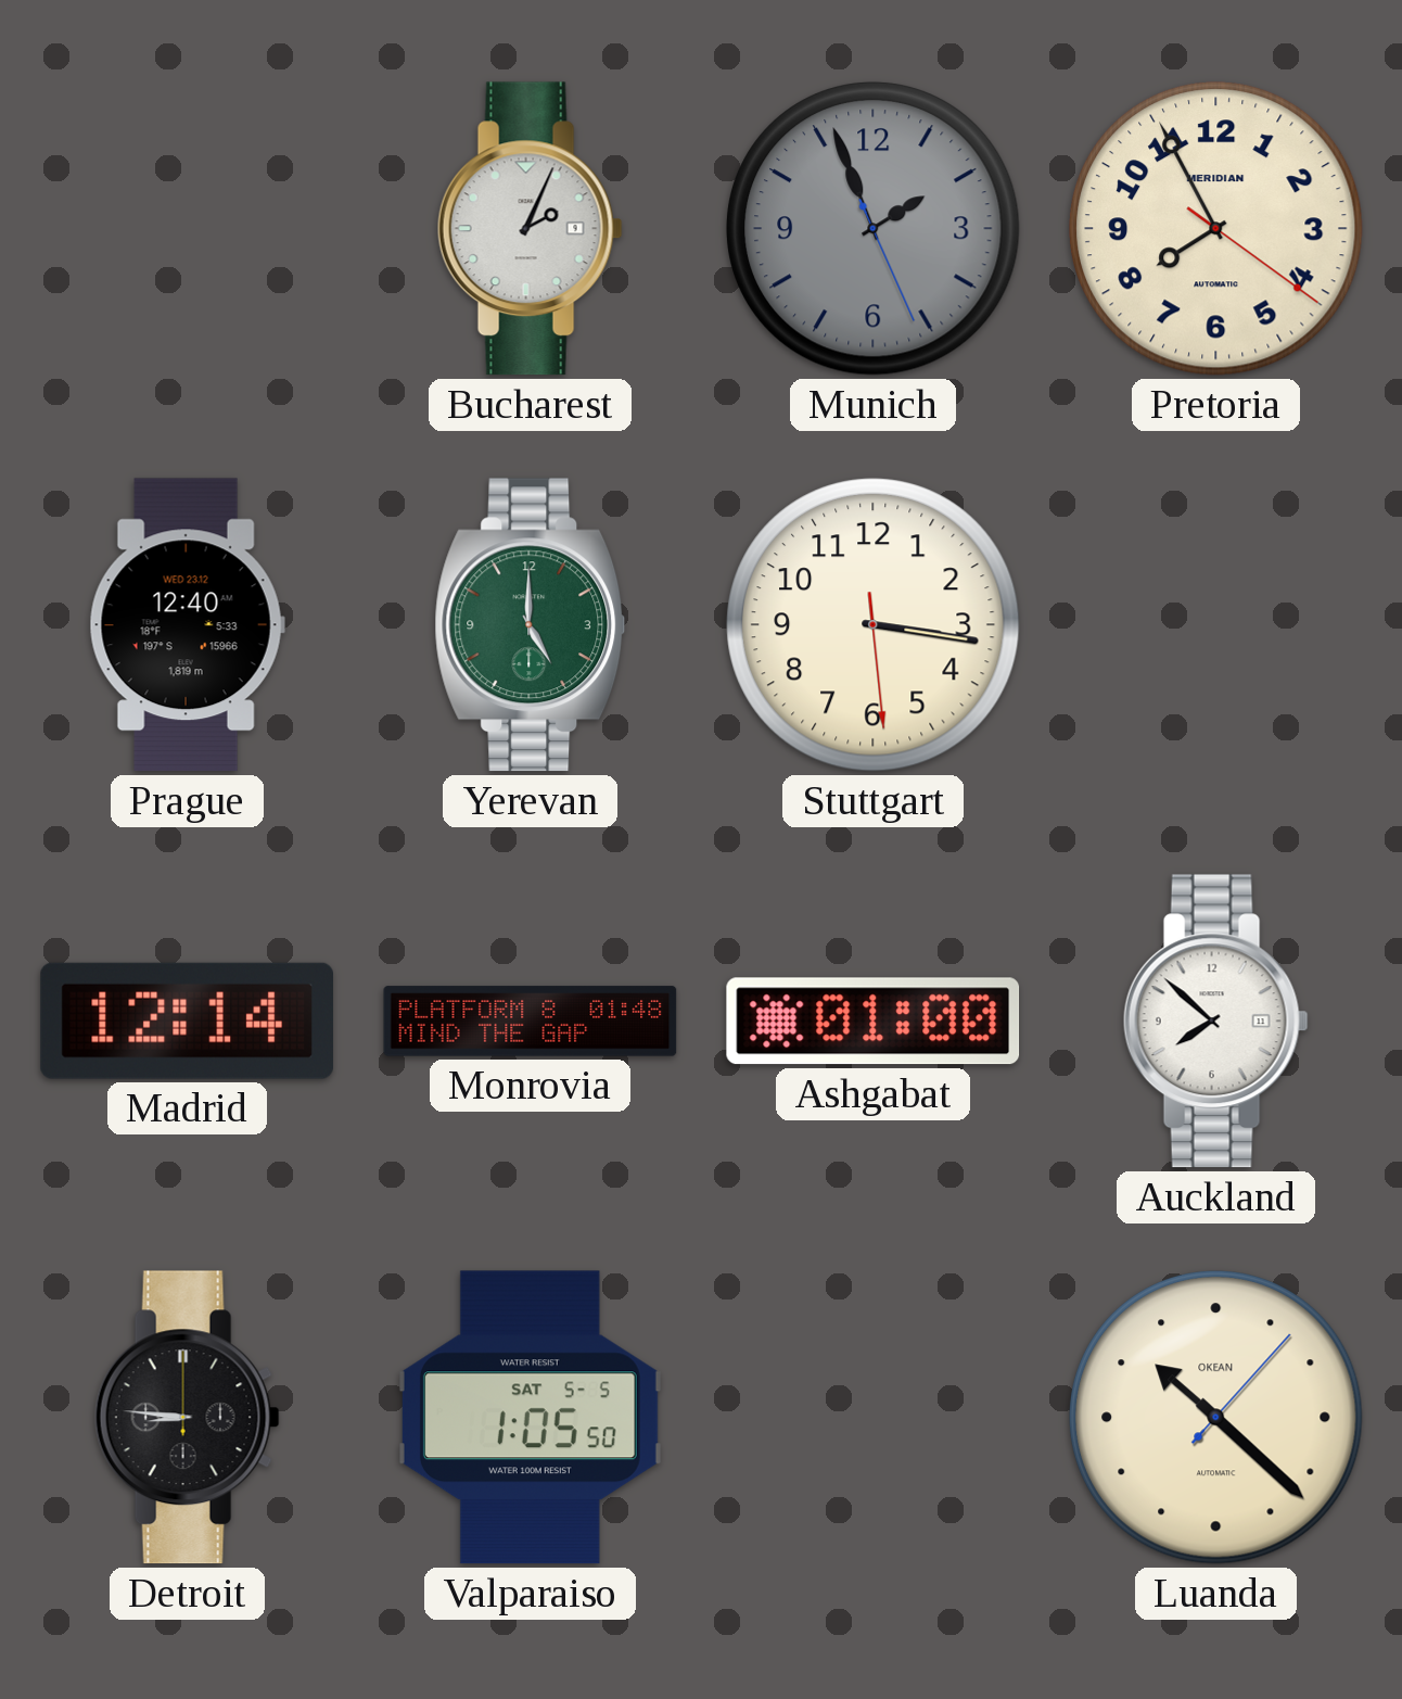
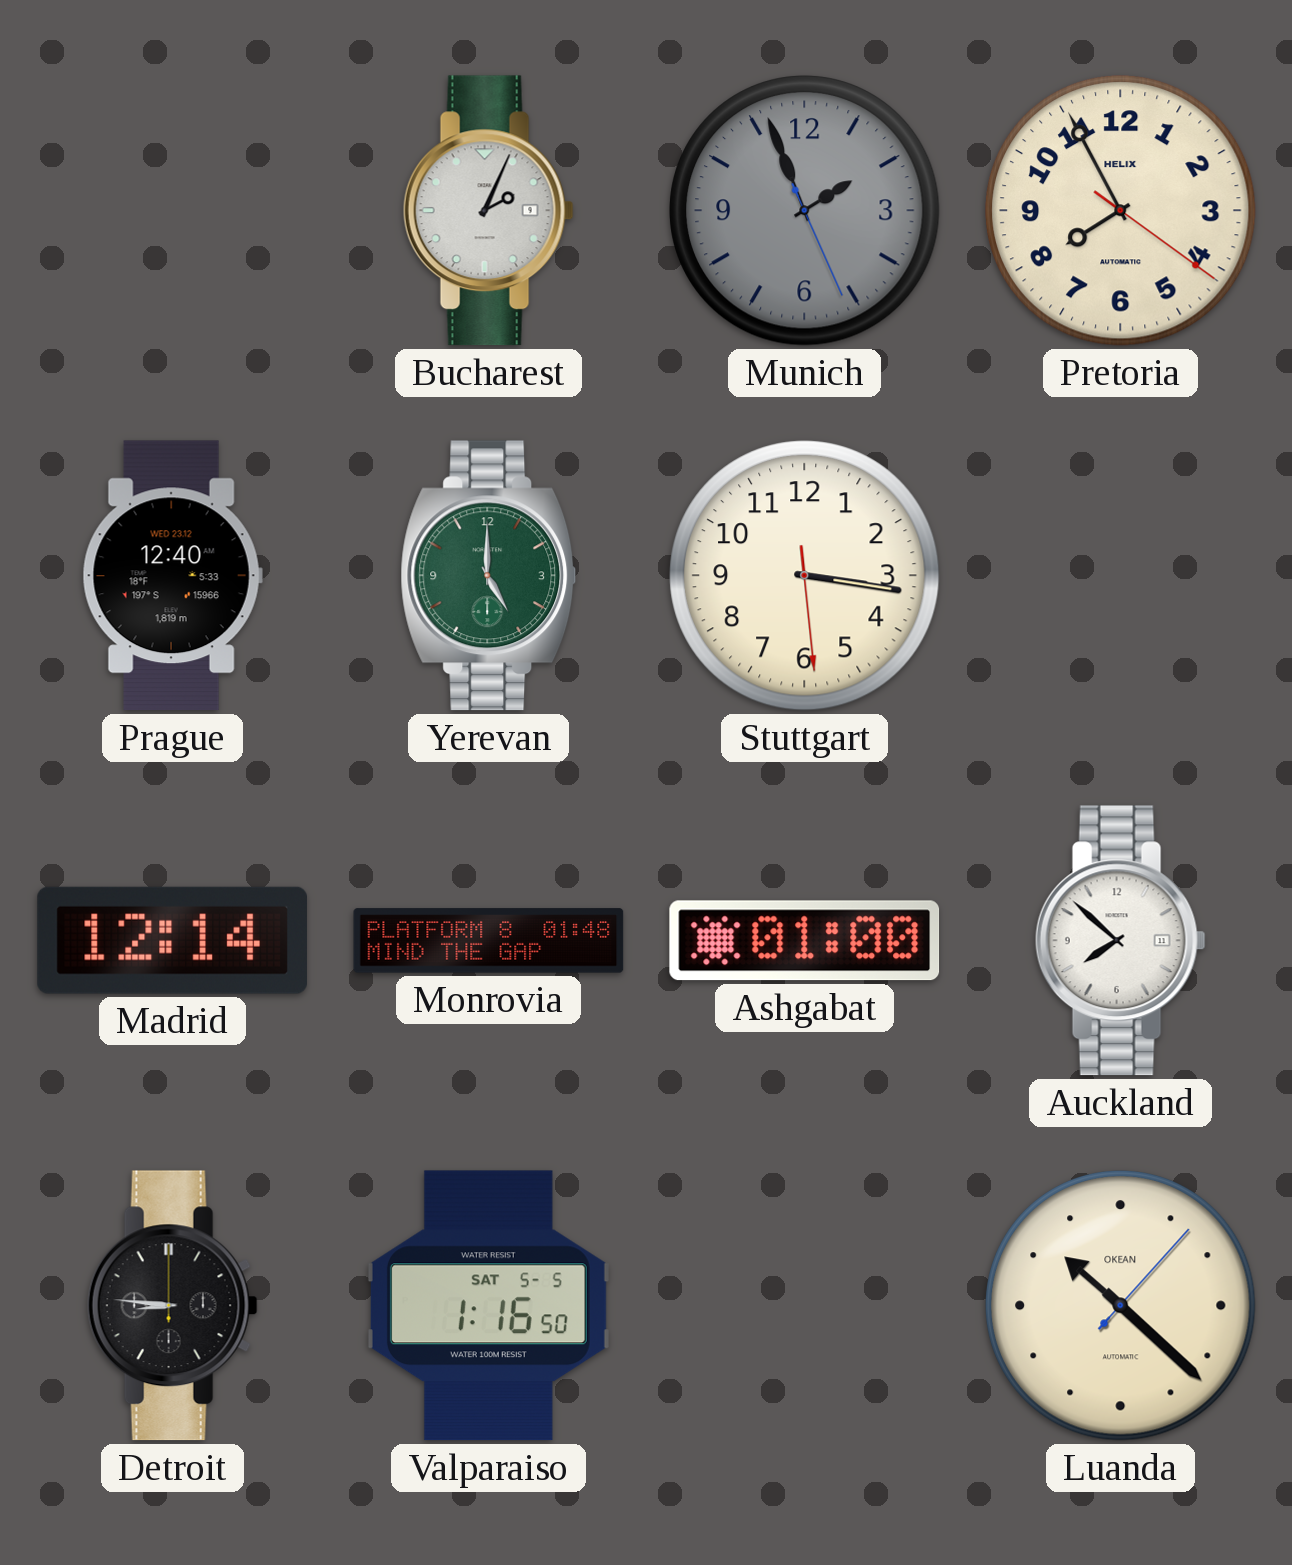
Pretoria brand: MERIDIAN -> HELIX
Valparaiso: 1:05 -> 1:16
